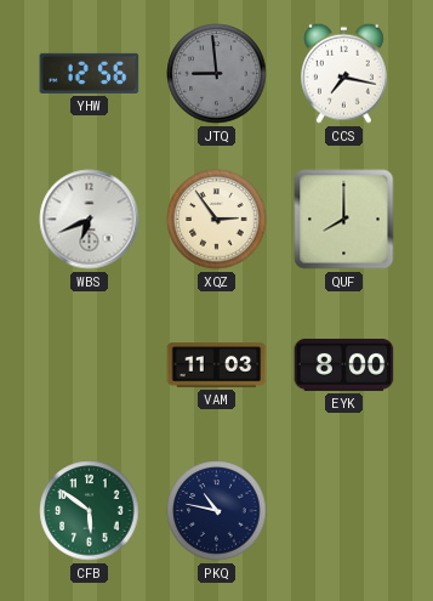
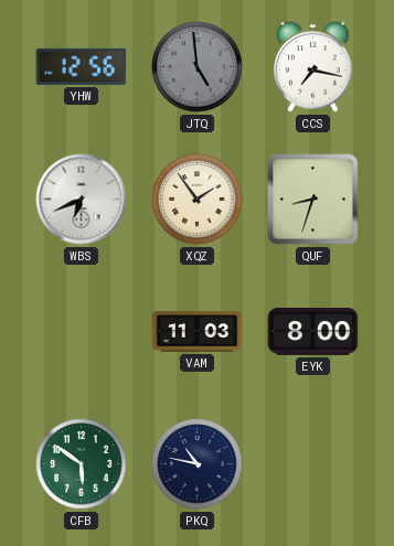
JTQ: 8:59 -> 4:59
XQZ: 2:54 -> 1:54
QUF: 8:00 -> 8:33
